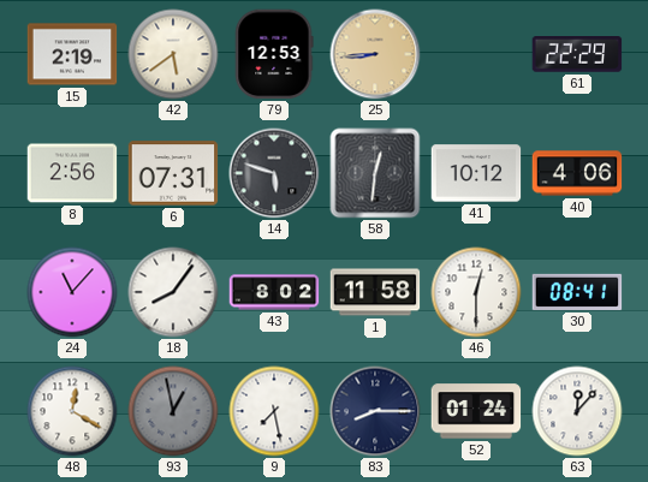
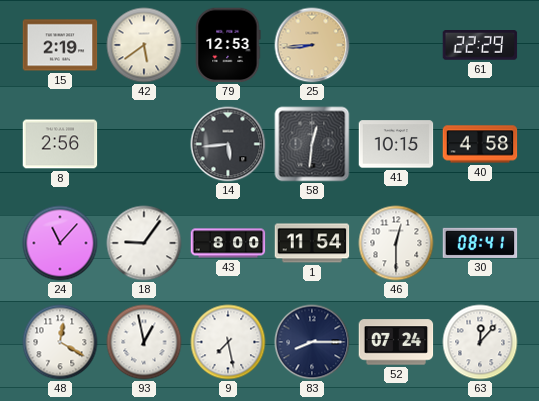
6: 07:31 -> none
14: 5:48 -> 5:44
41: 10:12 -> 10:15
40: 4:06 -> 4:58
18: 8:06 -> 9:06
43: 8:02 -> 8:00
1: 11:58 -> 11:54
93 dial: grey -> white
52: 01:24 -> 07:24
